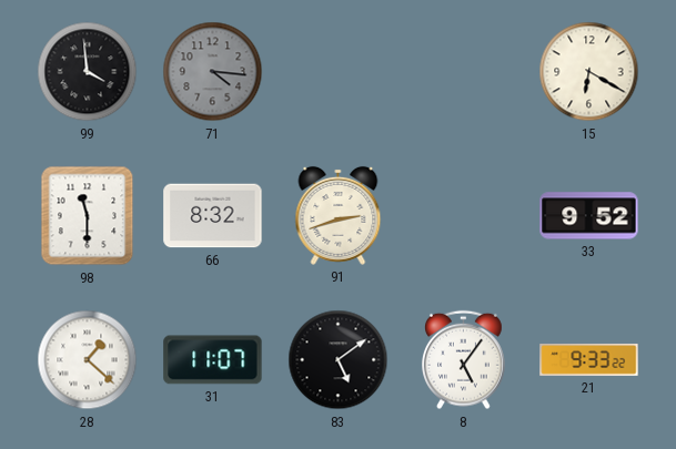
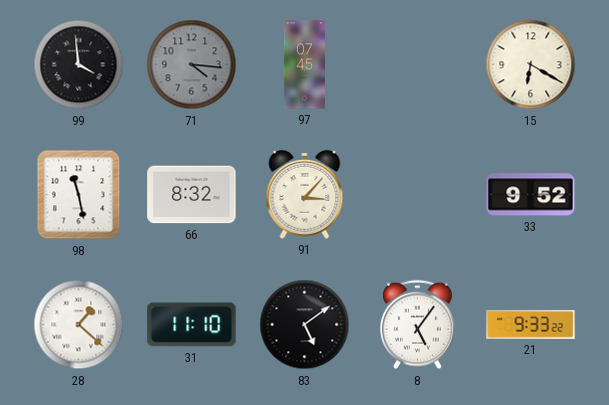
97: none -> 07:45
98: 11:30 -> 11:28
91: 2:42 -> 3:07
31: 11:07 -> 11:10
